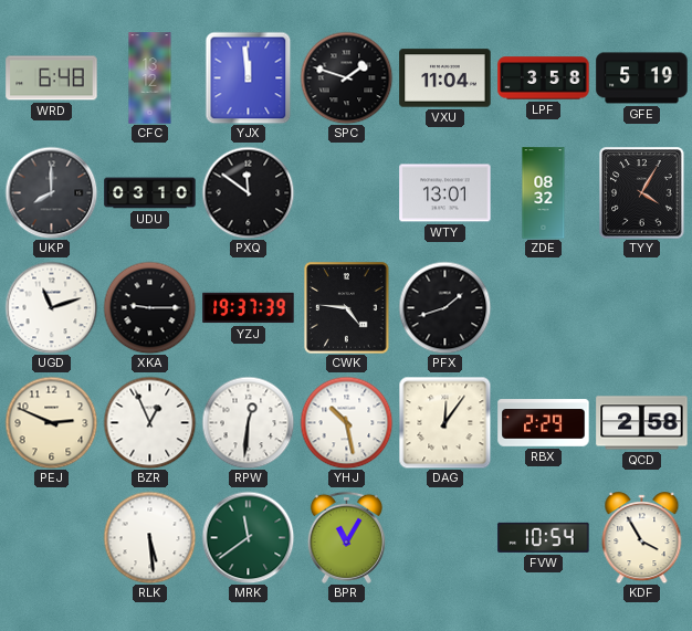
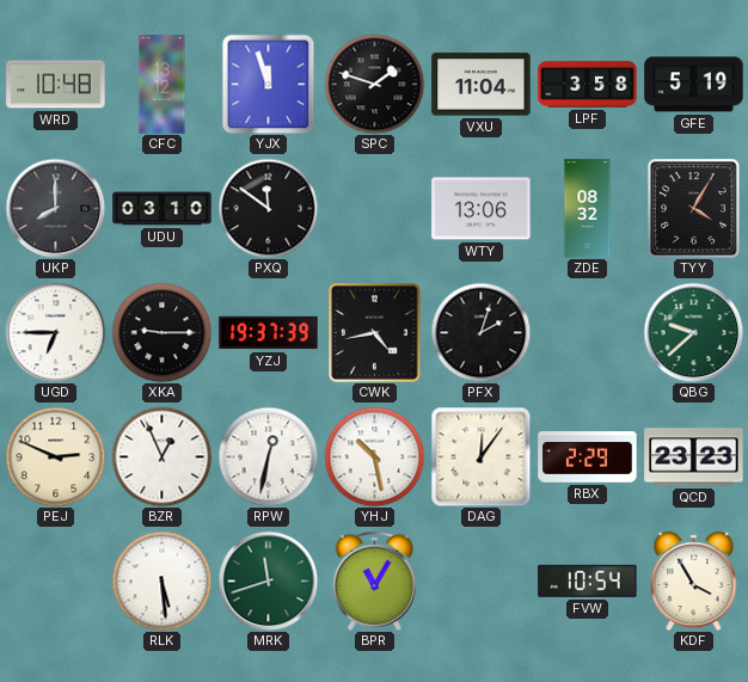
WRD: 6:48 -> 10:48
YJX: 11:59 -> 11:57
WTY: 13:01 -> 13:06
UGD: 11:12 -> 6:45
CWK: 4:46 -> 4:43
PFX: 1:42 -> 2:03
QBG: none -> 9:38
RPW: 12:31 -> 12:32
QCD: 2:58 -> 23:23
MRK: 11:39 -> 11:42
